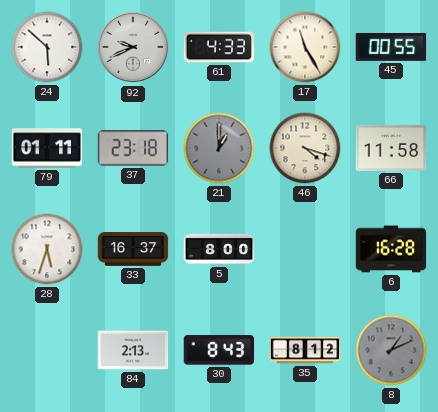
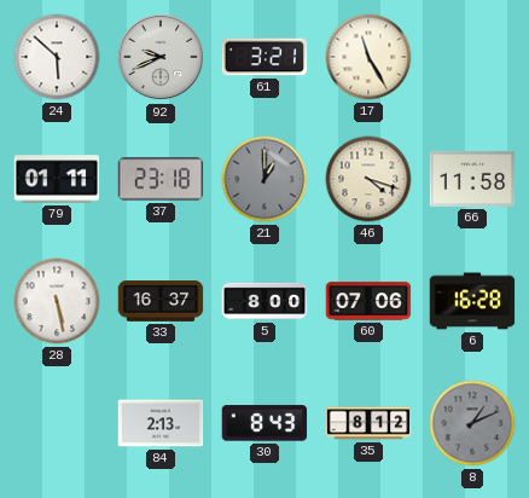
61: 4:33 -> 3:21
45: 00:55 -> none
28: 5:33 -> 5:28
60: none -> 07:06
